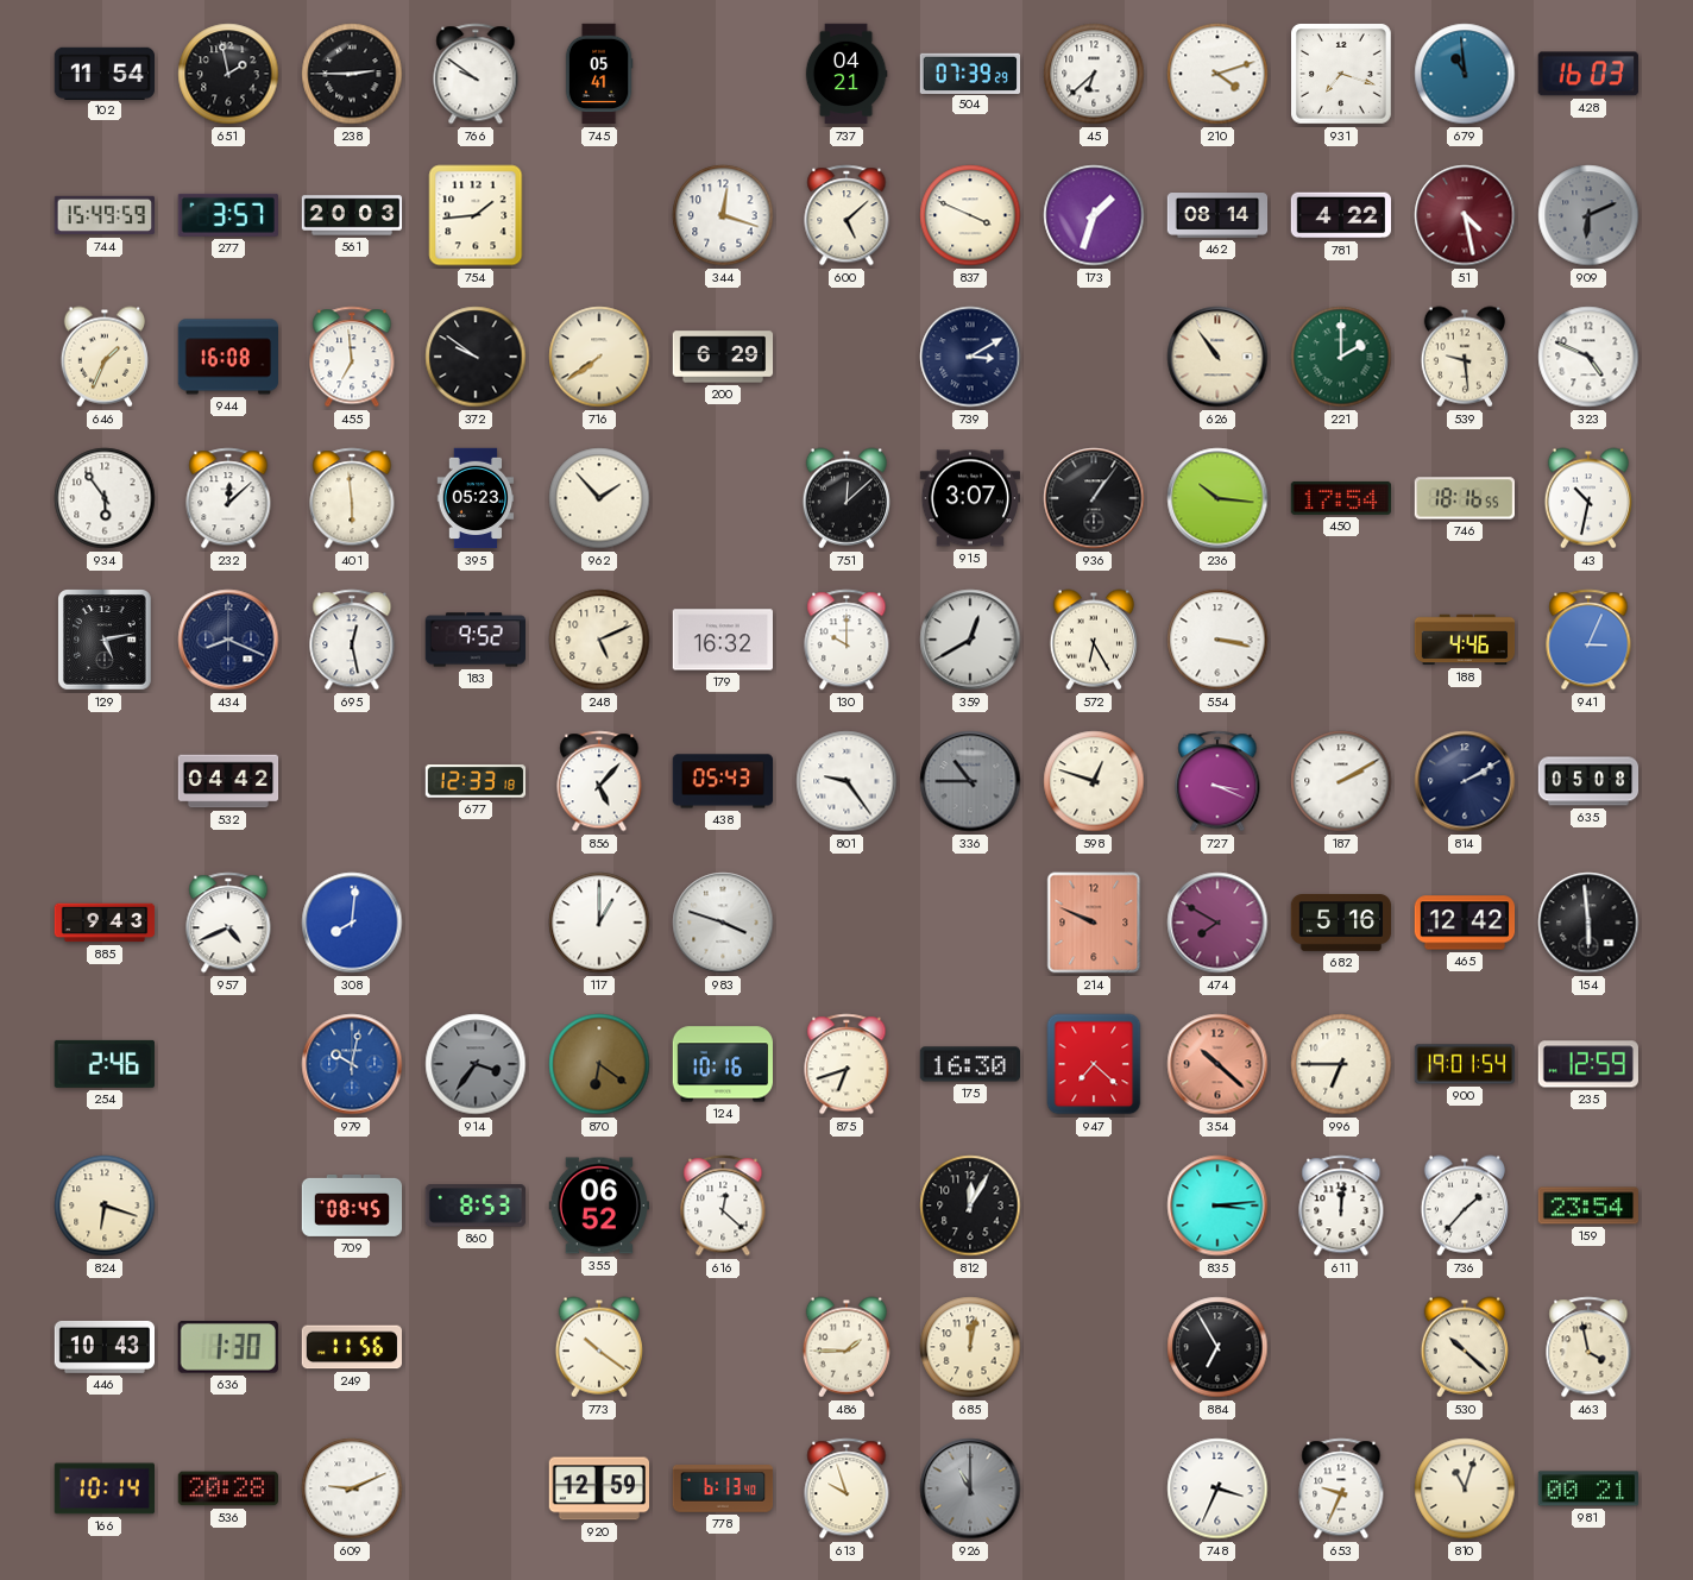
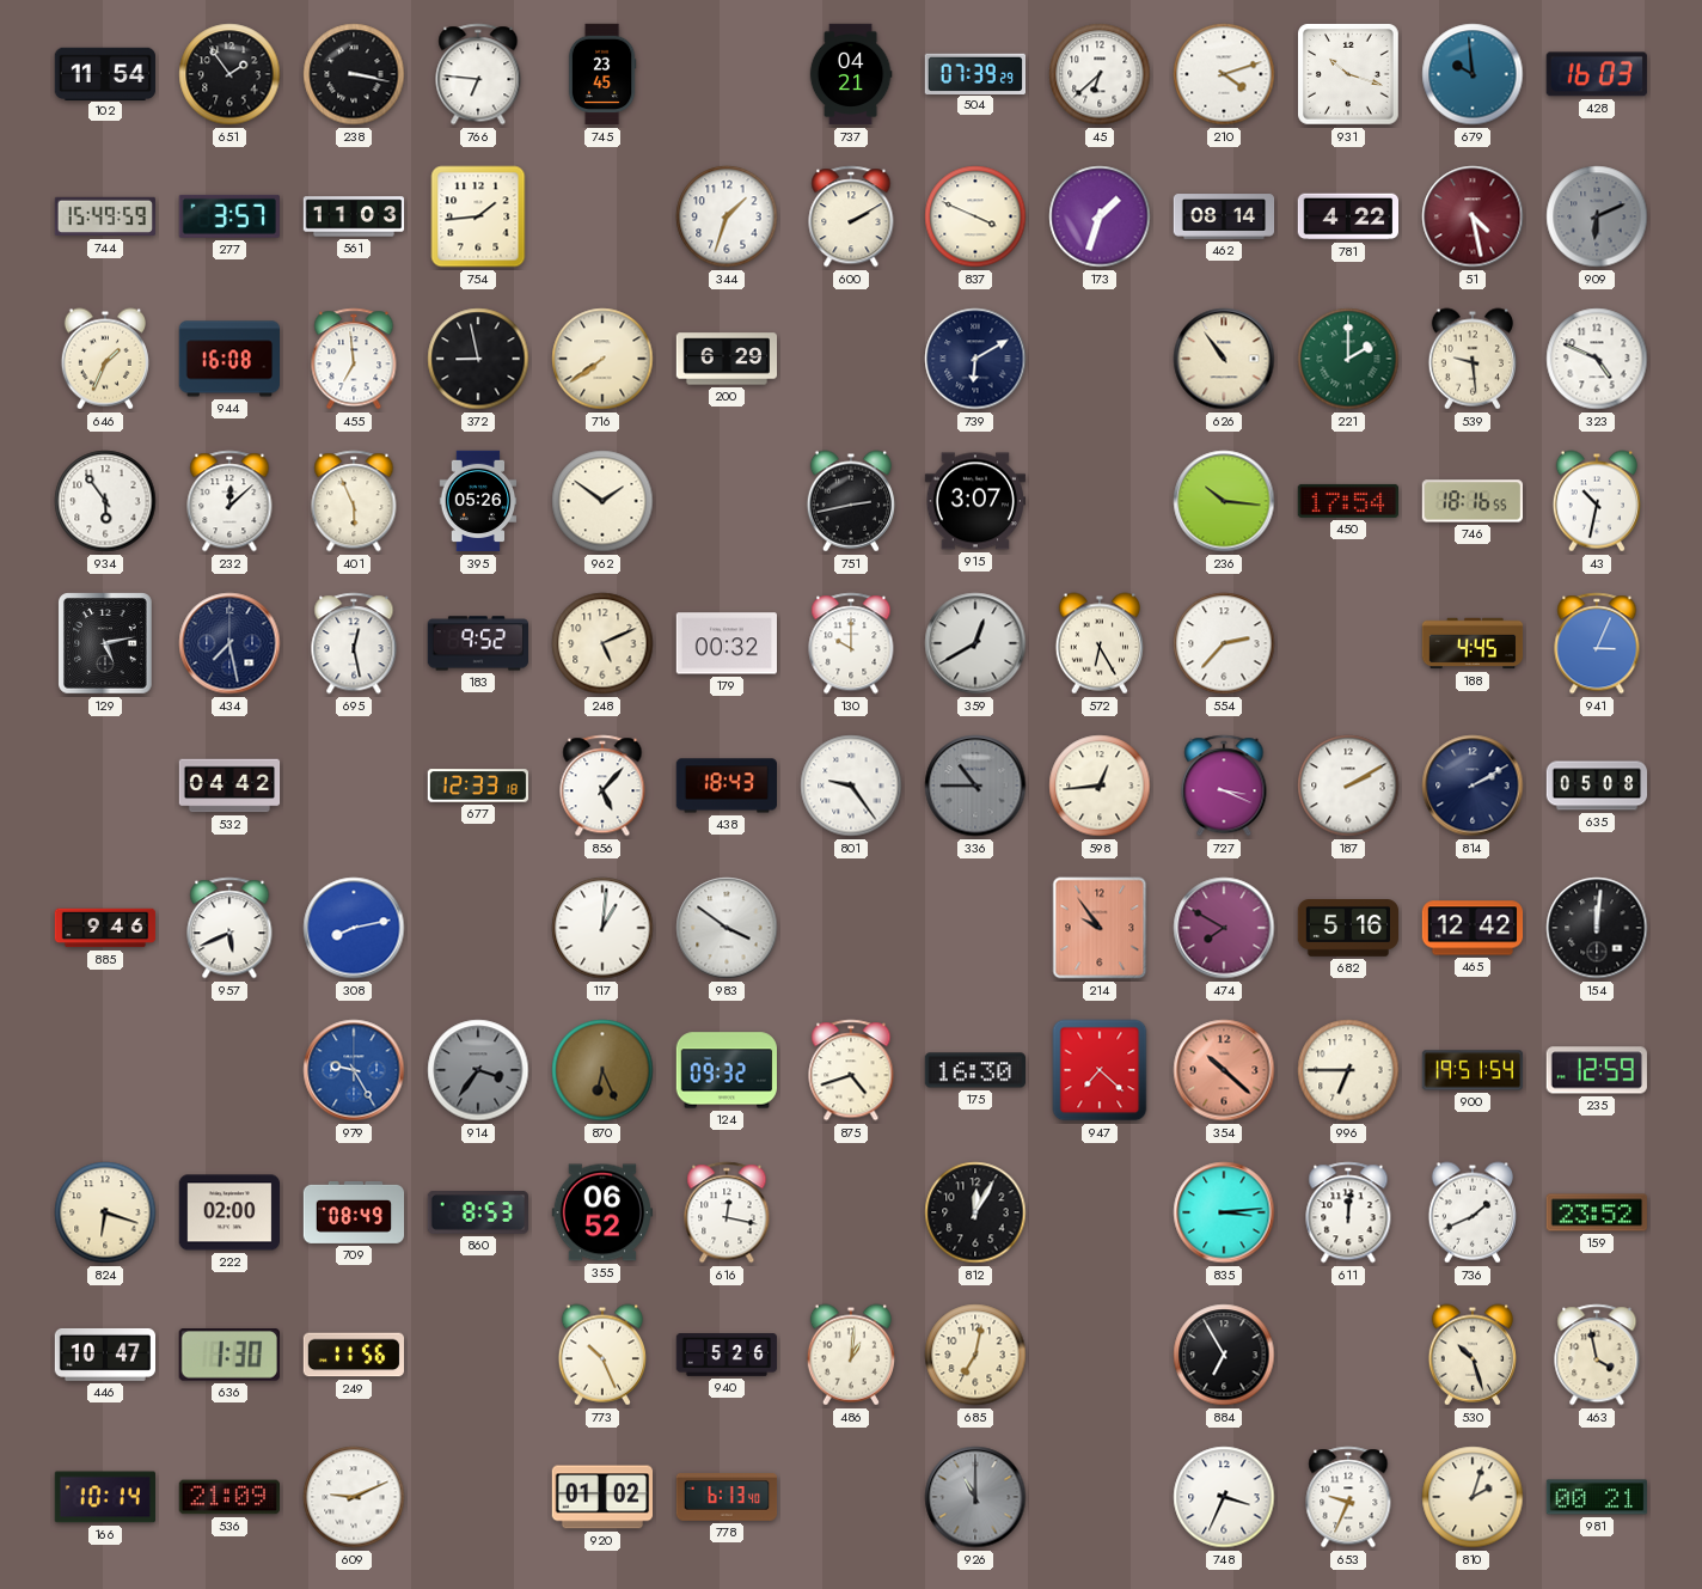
651: 1:58 -> 1:54
238: 2:45 -> 3:17
766: 9:51 -> 6:46
745: 05:41 -> 23:45
931: 7:18 -> 10:18
679: 10:59 -> 9:59
561: 20:03 -> 11:03
344: 12:18 -> 1:33
600: 5:08 -> 2:10
372: 9:51 -> 8:58
739: 3:10 -> 6:10
401: 5:59 -> 5:56
395: 05:23 -> 05:26
962: 1:53 -> 1:51
751: 12:08 -> 2:43
936: 1:06 -> none
434: 8:19 -> 7:28
179: 16:32 -> 00:32
554: 3:17 -> 2:37
188: 4:46 -> 4:45
438: 05:43 -> 18:43
598: 12:48 -> 12:44
885: 9:43 -> 9:46
957: 4:41 -> 5:41
308: 8:01 -> 8:13
117: 1:00 -> 1:01
983: 3:48 -> 3:51
214: 9:49 -> 9:54
154: 5:59 -> 12:01
254: 2:46 -> none
979: 10:02 -> 9:25
870: 6:21 -> 6:26
124: 10:16 -> 09:32
875: 6:42 -> 4:42
900: 19:01 -> 19:51
222: none -> 02:00
709: 08:45 -> 08:49
616: 12:22 -> 12:17
736: 1:37 -> 1:41
159: 23:54 -> 23:52
446: 10:43 -> 10:47
773: 10:21 -> 10:26
940: none -> 5:26
486: 1:45 -> 1:01
685: 12:02 -> 7:02
530: 10:22 -> 10:27
536: 20:28 -> 21:09
920: 12:59 -> 01:02
613: 9:57 -> none
810: 11:03 -> 2:03
